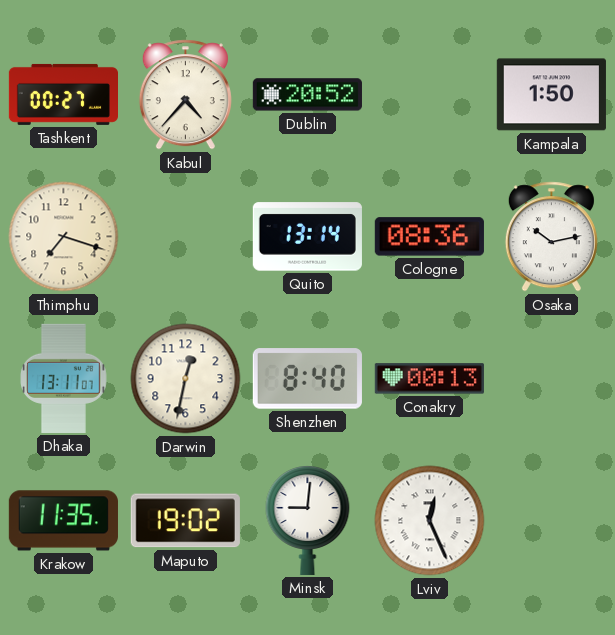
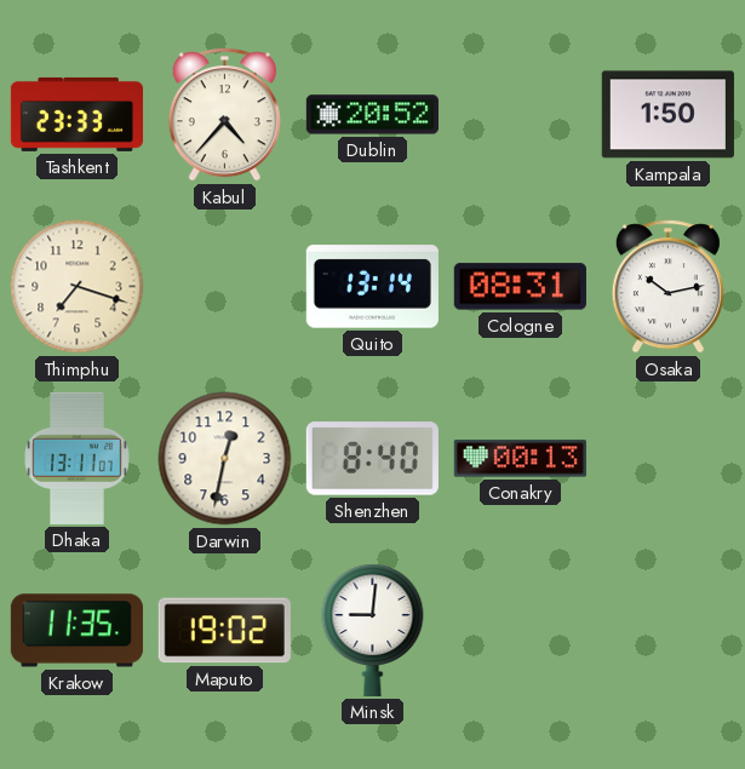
Tashkent: 00:27 -> 23:33
Cologne: 08:36 -> 08:31
Lviv: 12:26 -> none
